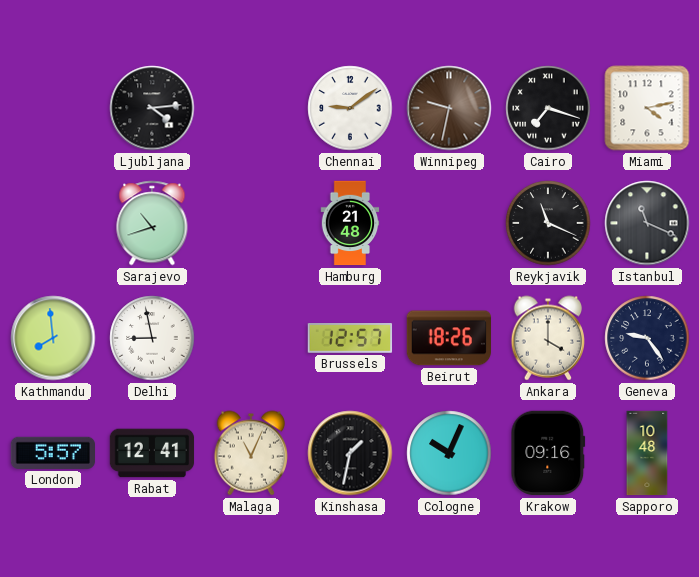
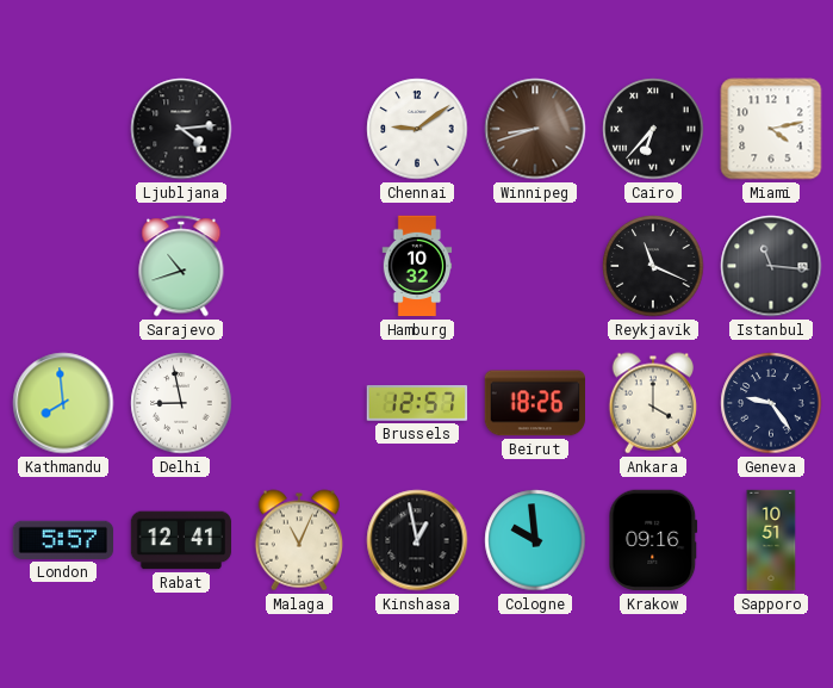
Winnipeg: 9:32 -> 8:42
Cairo: 7:18 -> 6:37
Hamburg: 21:48 -> 10:32
Istanbul: 11:19 -> 11:16
Kinshasa: 1:32 -> 12:58
Cologne: 10:04 -> 9:59
Sapporo: 10:48 -> 10:51
